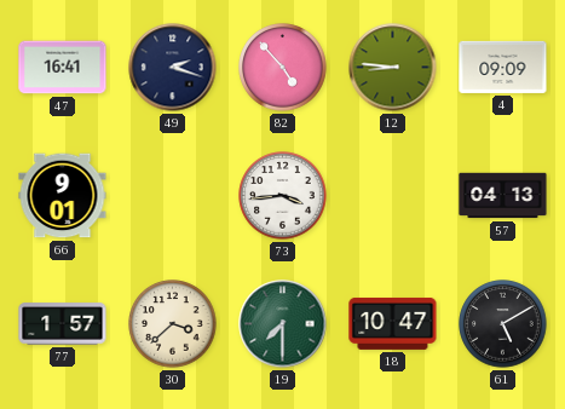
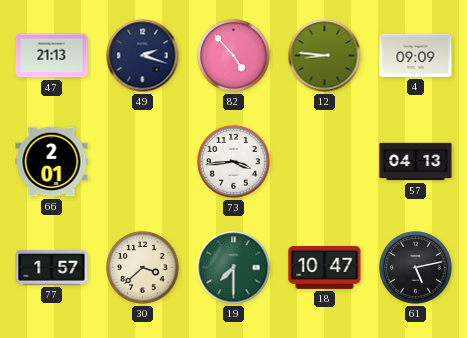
47: 16:41 -> 21:13
66: 9:01 -> 2:01
61: 5:10 -> 5:13
